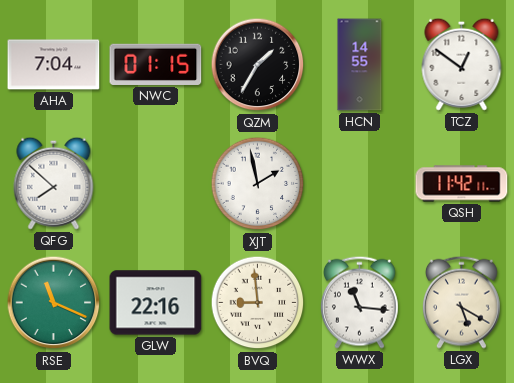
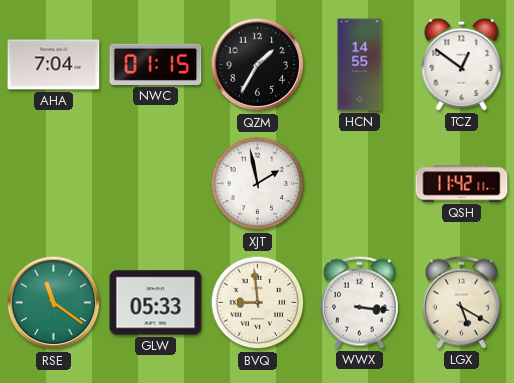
QFG: 7:52 -> none
RSE: 11:19 -> 11:21
GLW: 22:16 -> 05:33
WWX: 11:16 -> 3:16
